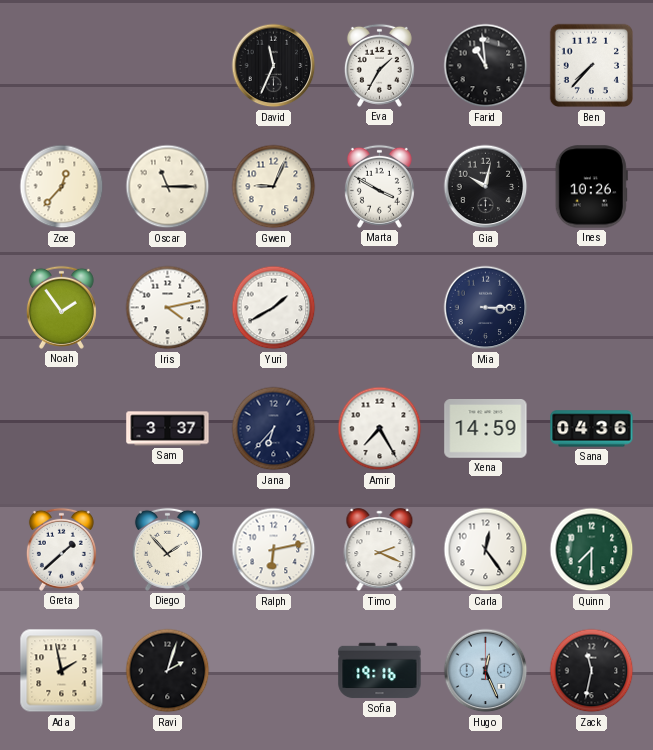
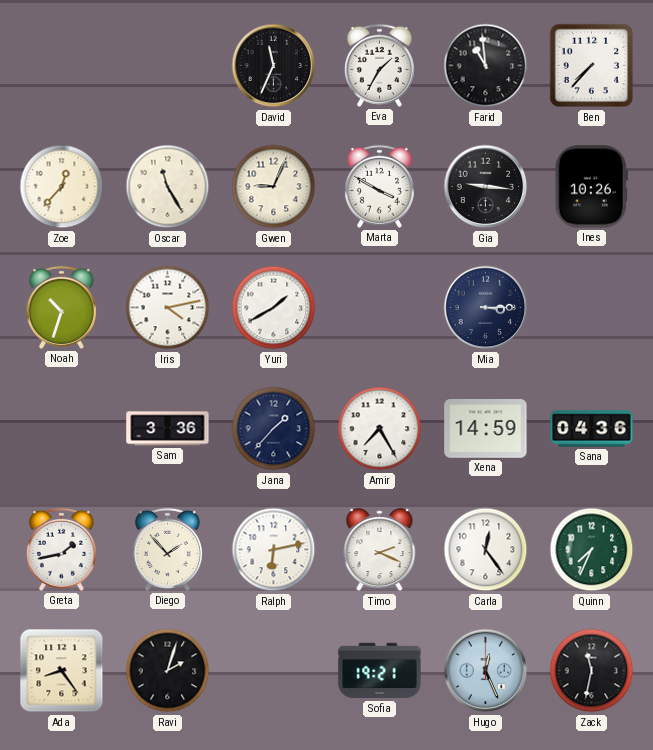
Oscar: 11:15 -> 11:25
Gia: 10:02 -> 9:16
Noah: 1:54 -> 10:33
Sam: 3:37 -> 3:36
Jana: 6:37 -> 1:37
Greta: 1:38 -> 1:43
Quinn: 7:30 -> 7:34
Ada: 1:58 -> 8:24
Sofia: 19:16 -> 19:21
